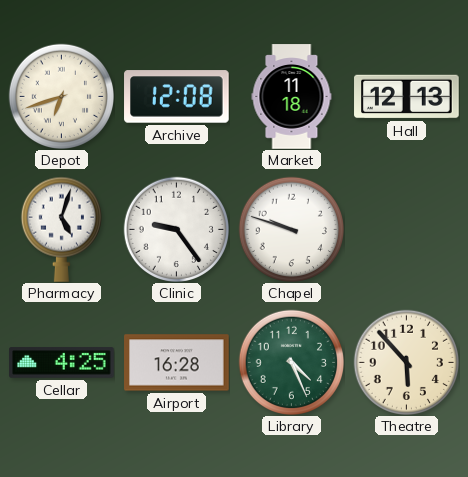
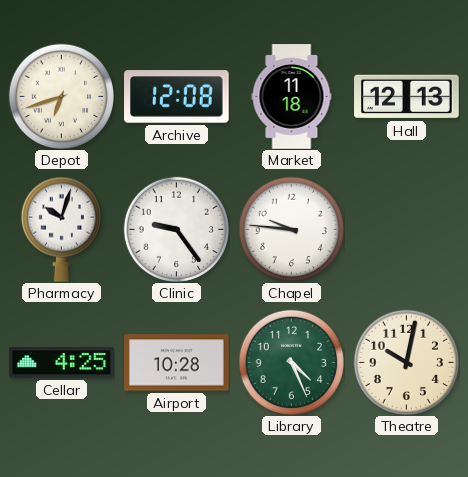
Pharmacy: 5:03 -> 10:03
Chapel: 9:48 -> 9:46
Airport: 16:28 -> 10:28
Theatre: 5:53 -> 10:02
